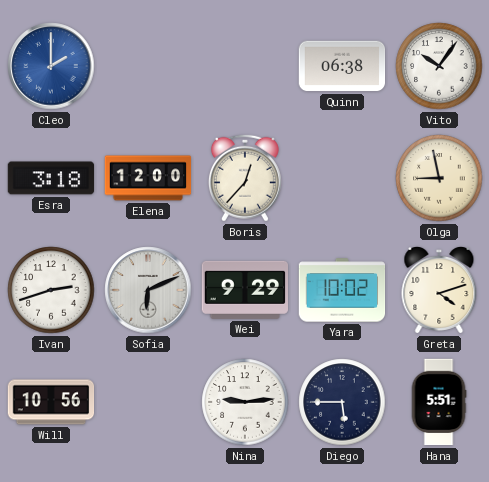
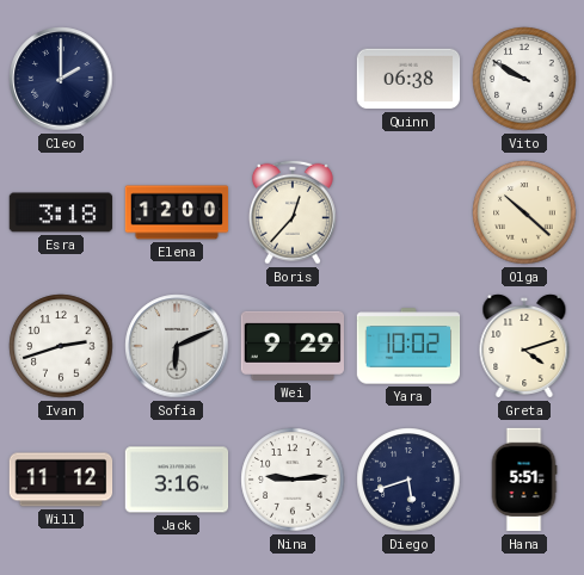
Cleo dial: blue -> navy
Vito: 10:06 -> 9:50
Olga: 8:58 -> 10:22
Will: 10:56 -> 11:12
Jack: none -> 3:16
Diego: 5:45 -> 5:42
